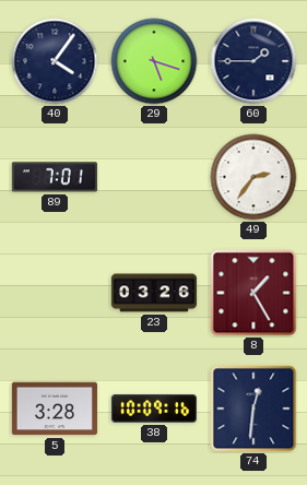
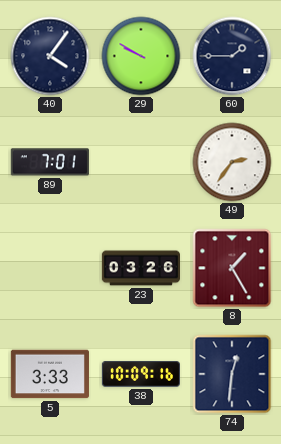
29: 5:18 -> 9:50
5: 3:28 -> 3:33
